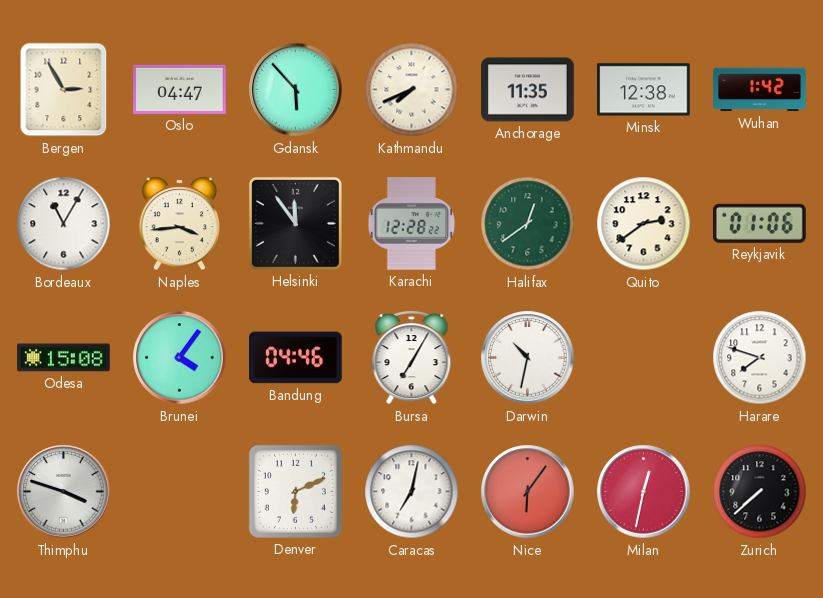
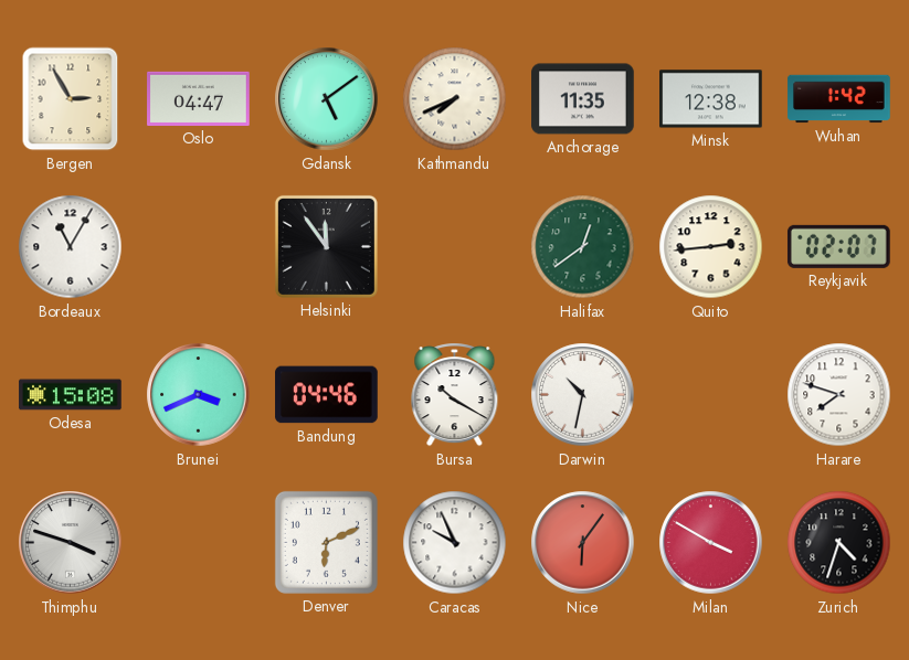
Gdansk: 5:53 -> 5:09
Naples: 3:44 -> none
Karachi: 12:28 -> none
Quito: 2:39 -> 2:44
Reykjavik: 01:06 -> 02:07
Brunei: 4:06 -> 3:41
Bursa: 7:05 -> 10:20
Caracas: 7:02 -> 9:56
Milan: 12:32 -> 3:50
Zurich: 7:38 -> 4:33
